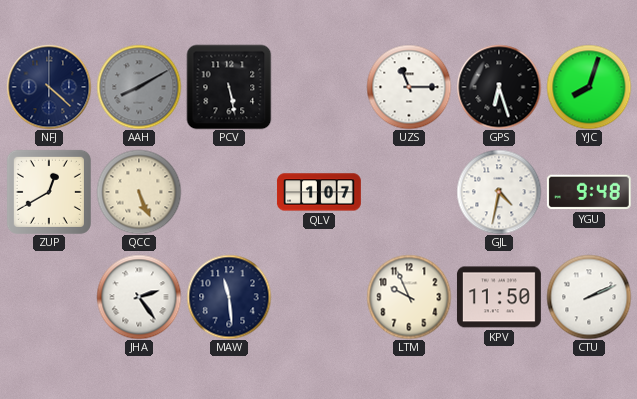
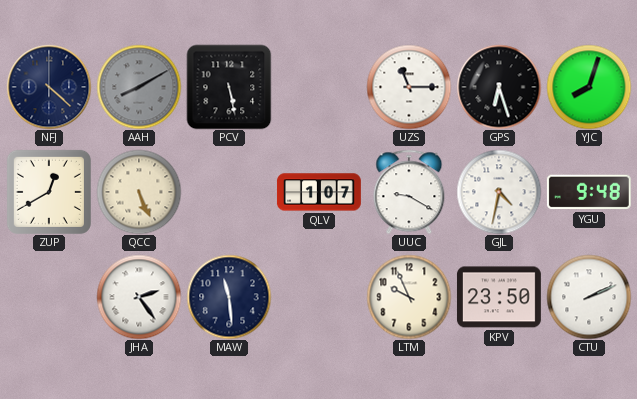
UUC: none -> 9:20
KPV: 11:50 -> 23:50
